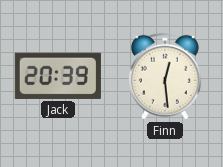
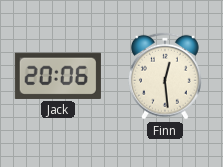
Jack: 20:39 -> 20:06
